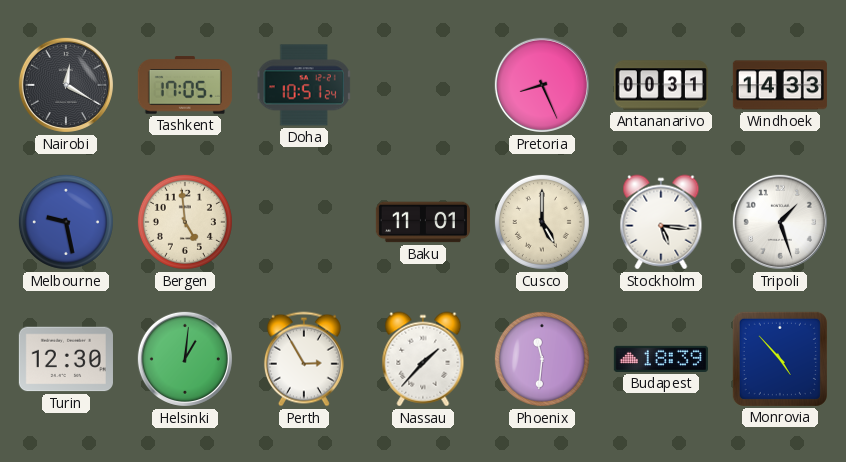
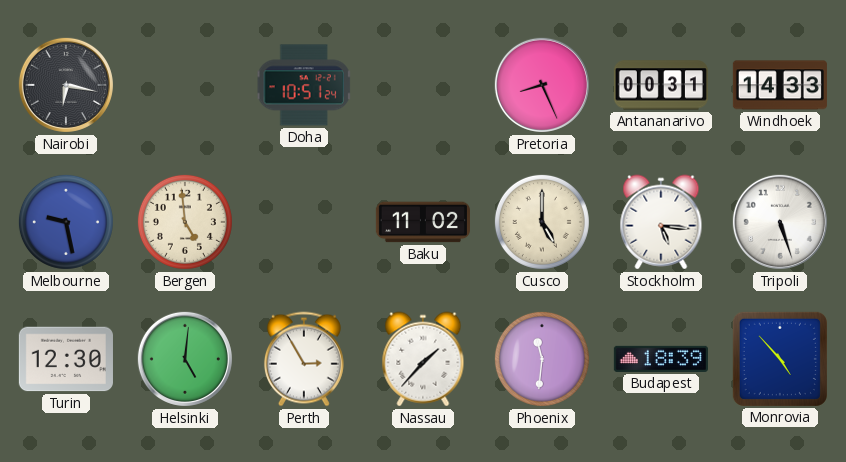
Nairobi: 12:20 -> 6:17
Tashkent: 17:05 -> none
Baku: 11:01 -> 11:02
Tripoli: 1:27 -> 5:27
Helsinki: 1:01 -> 5:01
